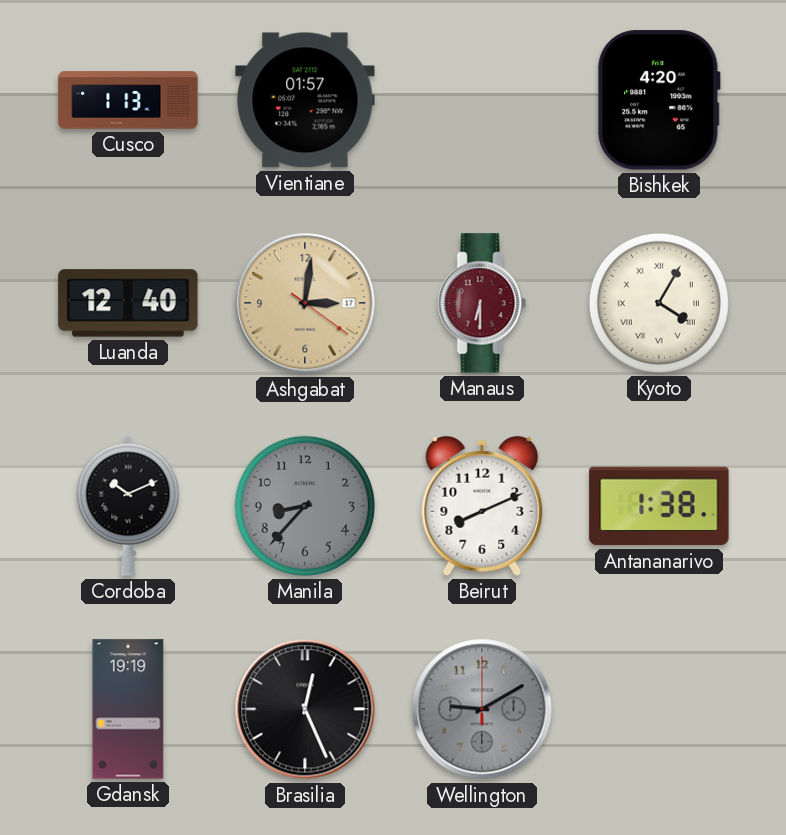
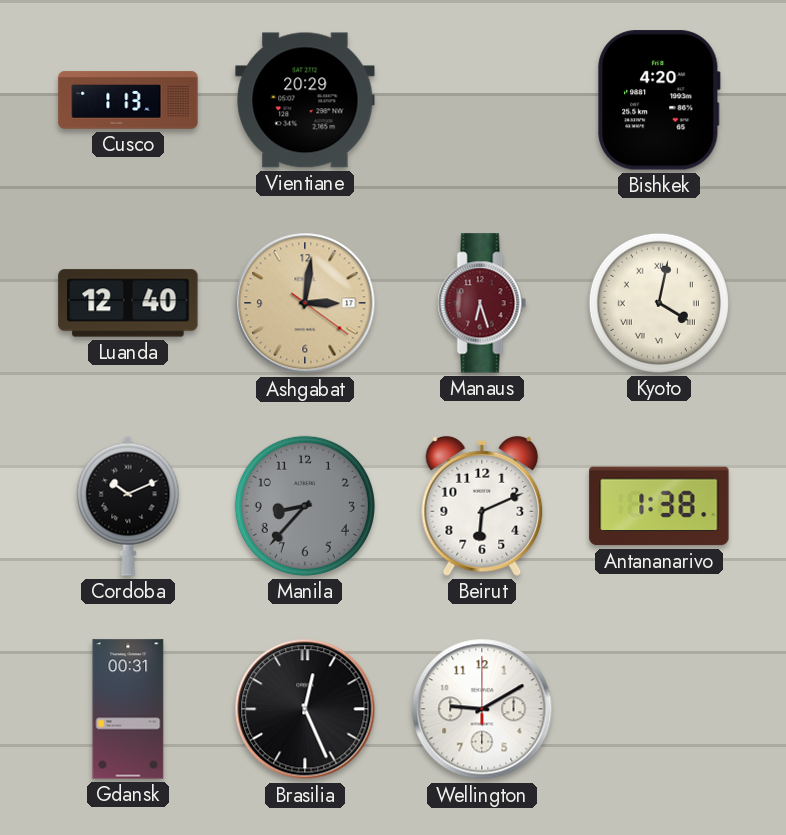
Vientiane: 01:57 -> 20:29
Manaus: 6:30 -> 6:27
Kyoto: 4:05 -> 4:02
Beirut: 8:11 -> 6:11
Gdansk: 19:19 -> 00:31
Wellington dial: grey -> white
